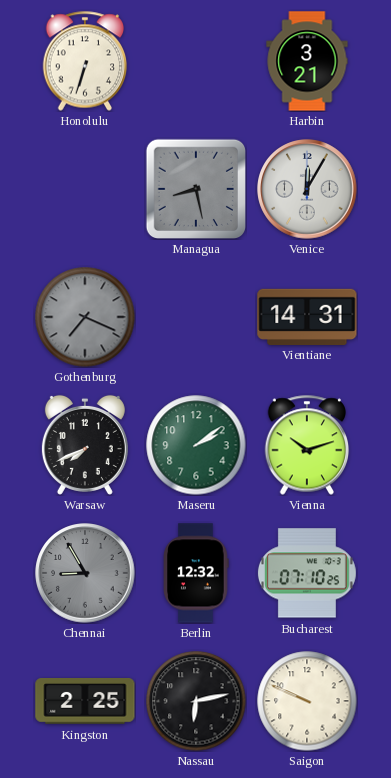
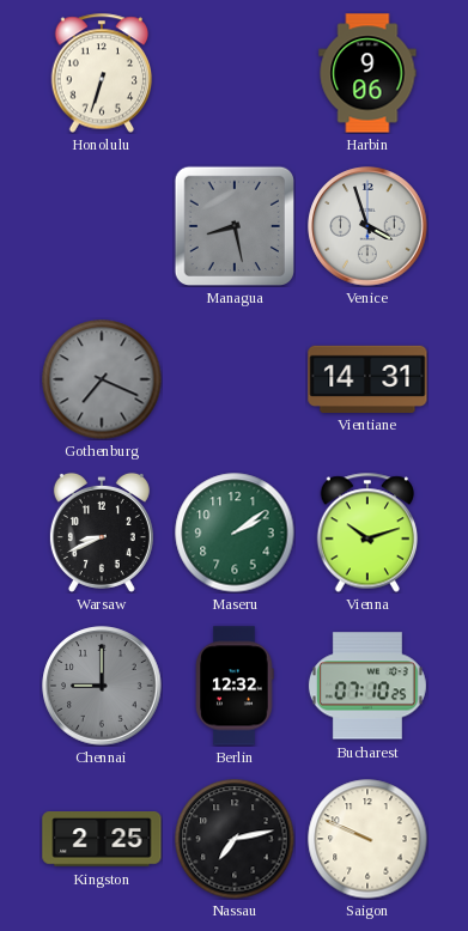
Harbin: 3:21 -> 9:06
Venice: 12:05 -> 3:57
Warsaw: 7:41 -> 8:41
Chennai: 8:55 -> 9:00
Nassau: 6:13 -> 7:13
